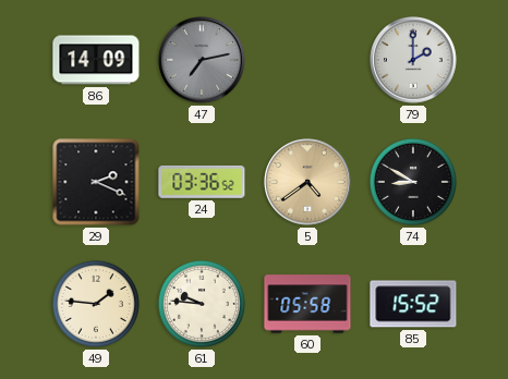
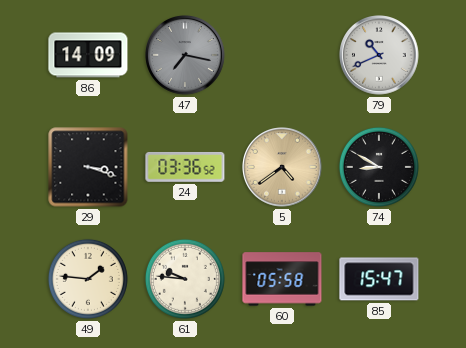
47: 7:13 -> 7:17
79: 2:00 -> 10:41
29: 2:19 -> 3:18
85: 15:52 -> 15:47
